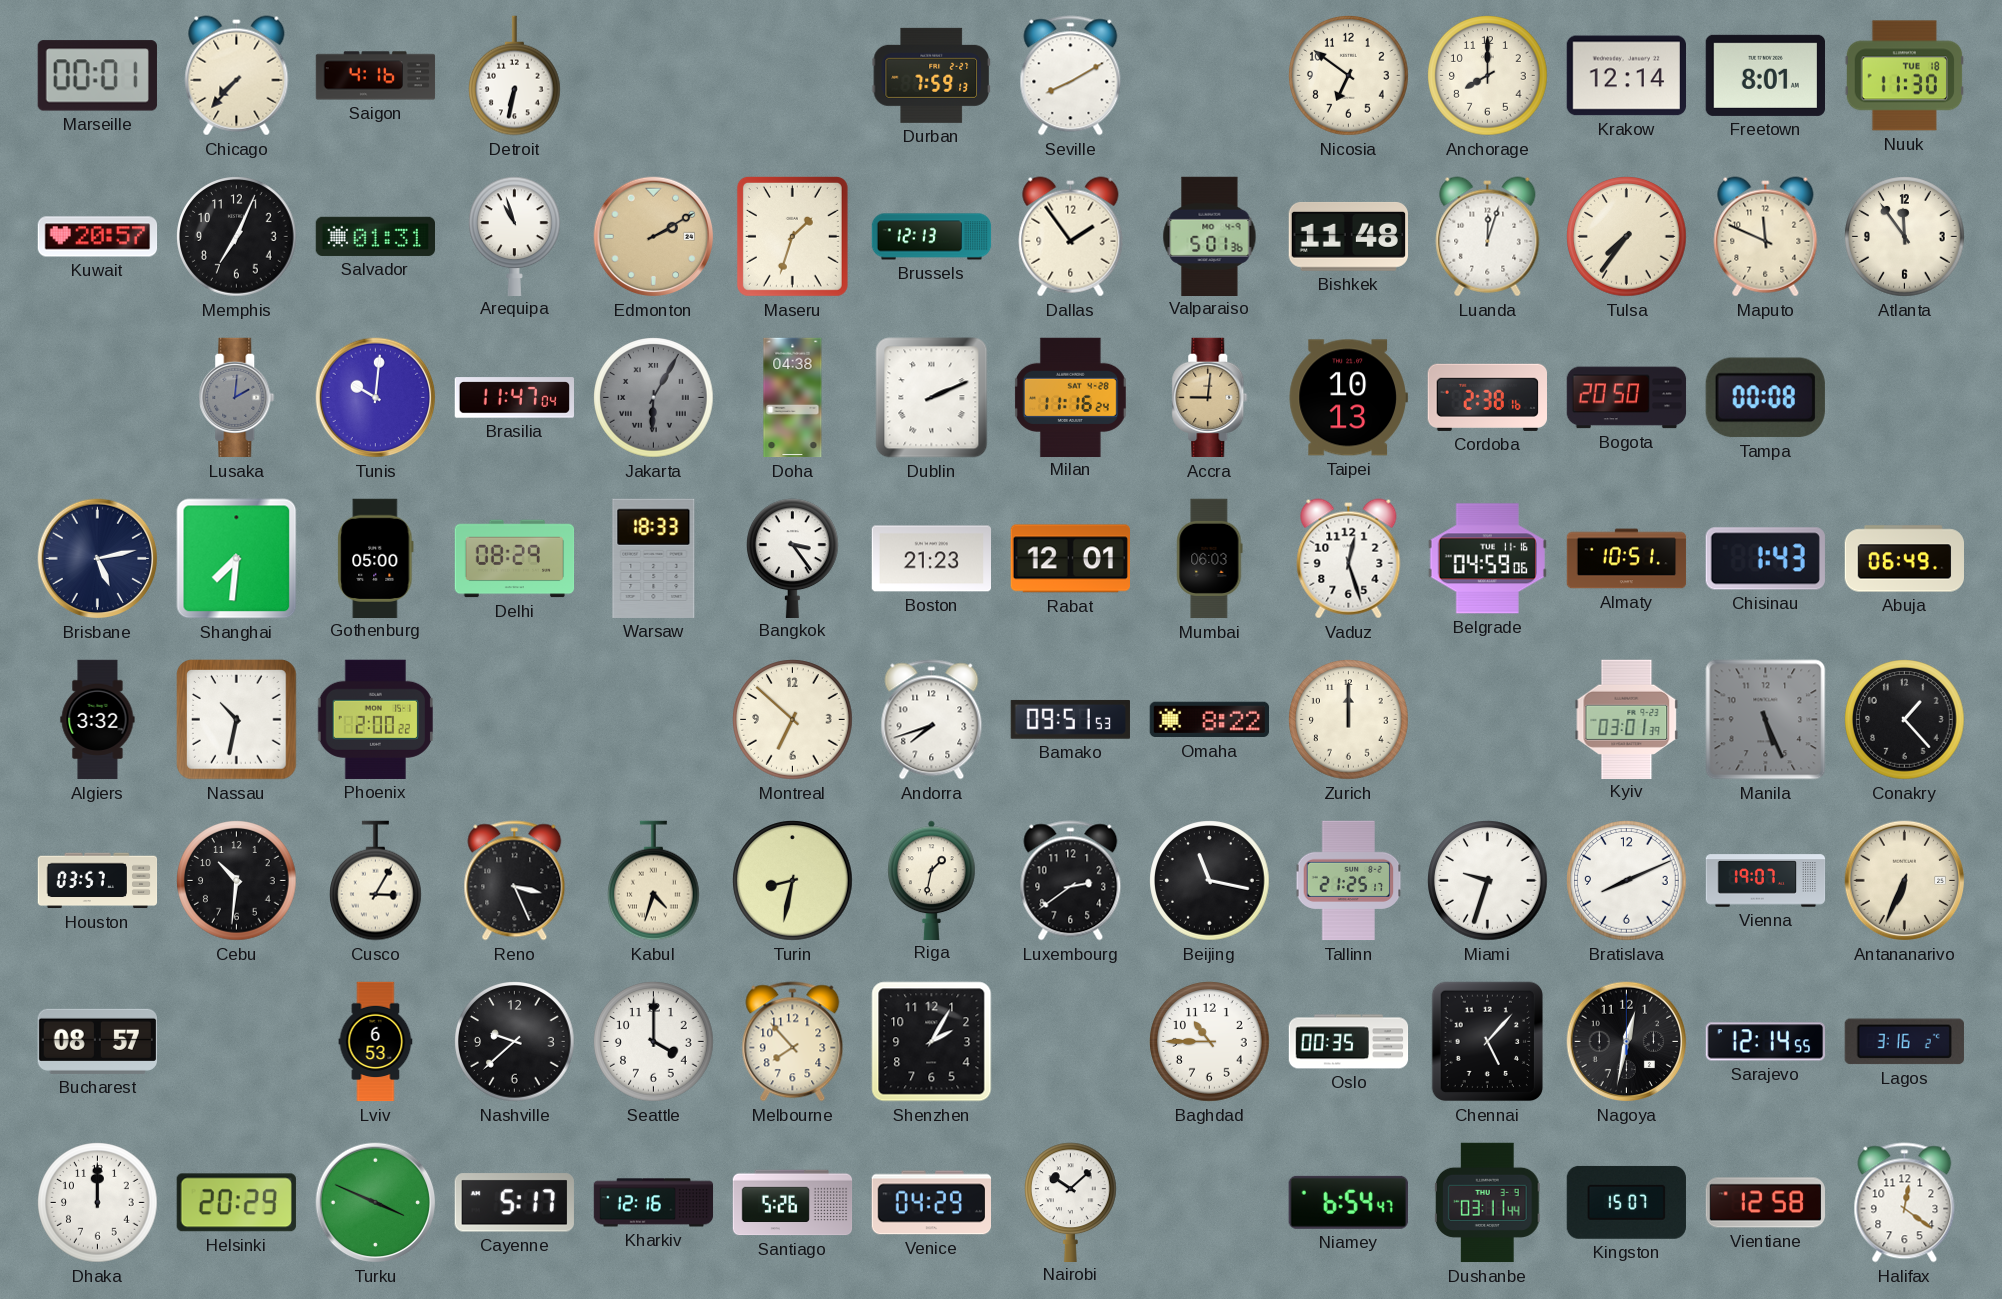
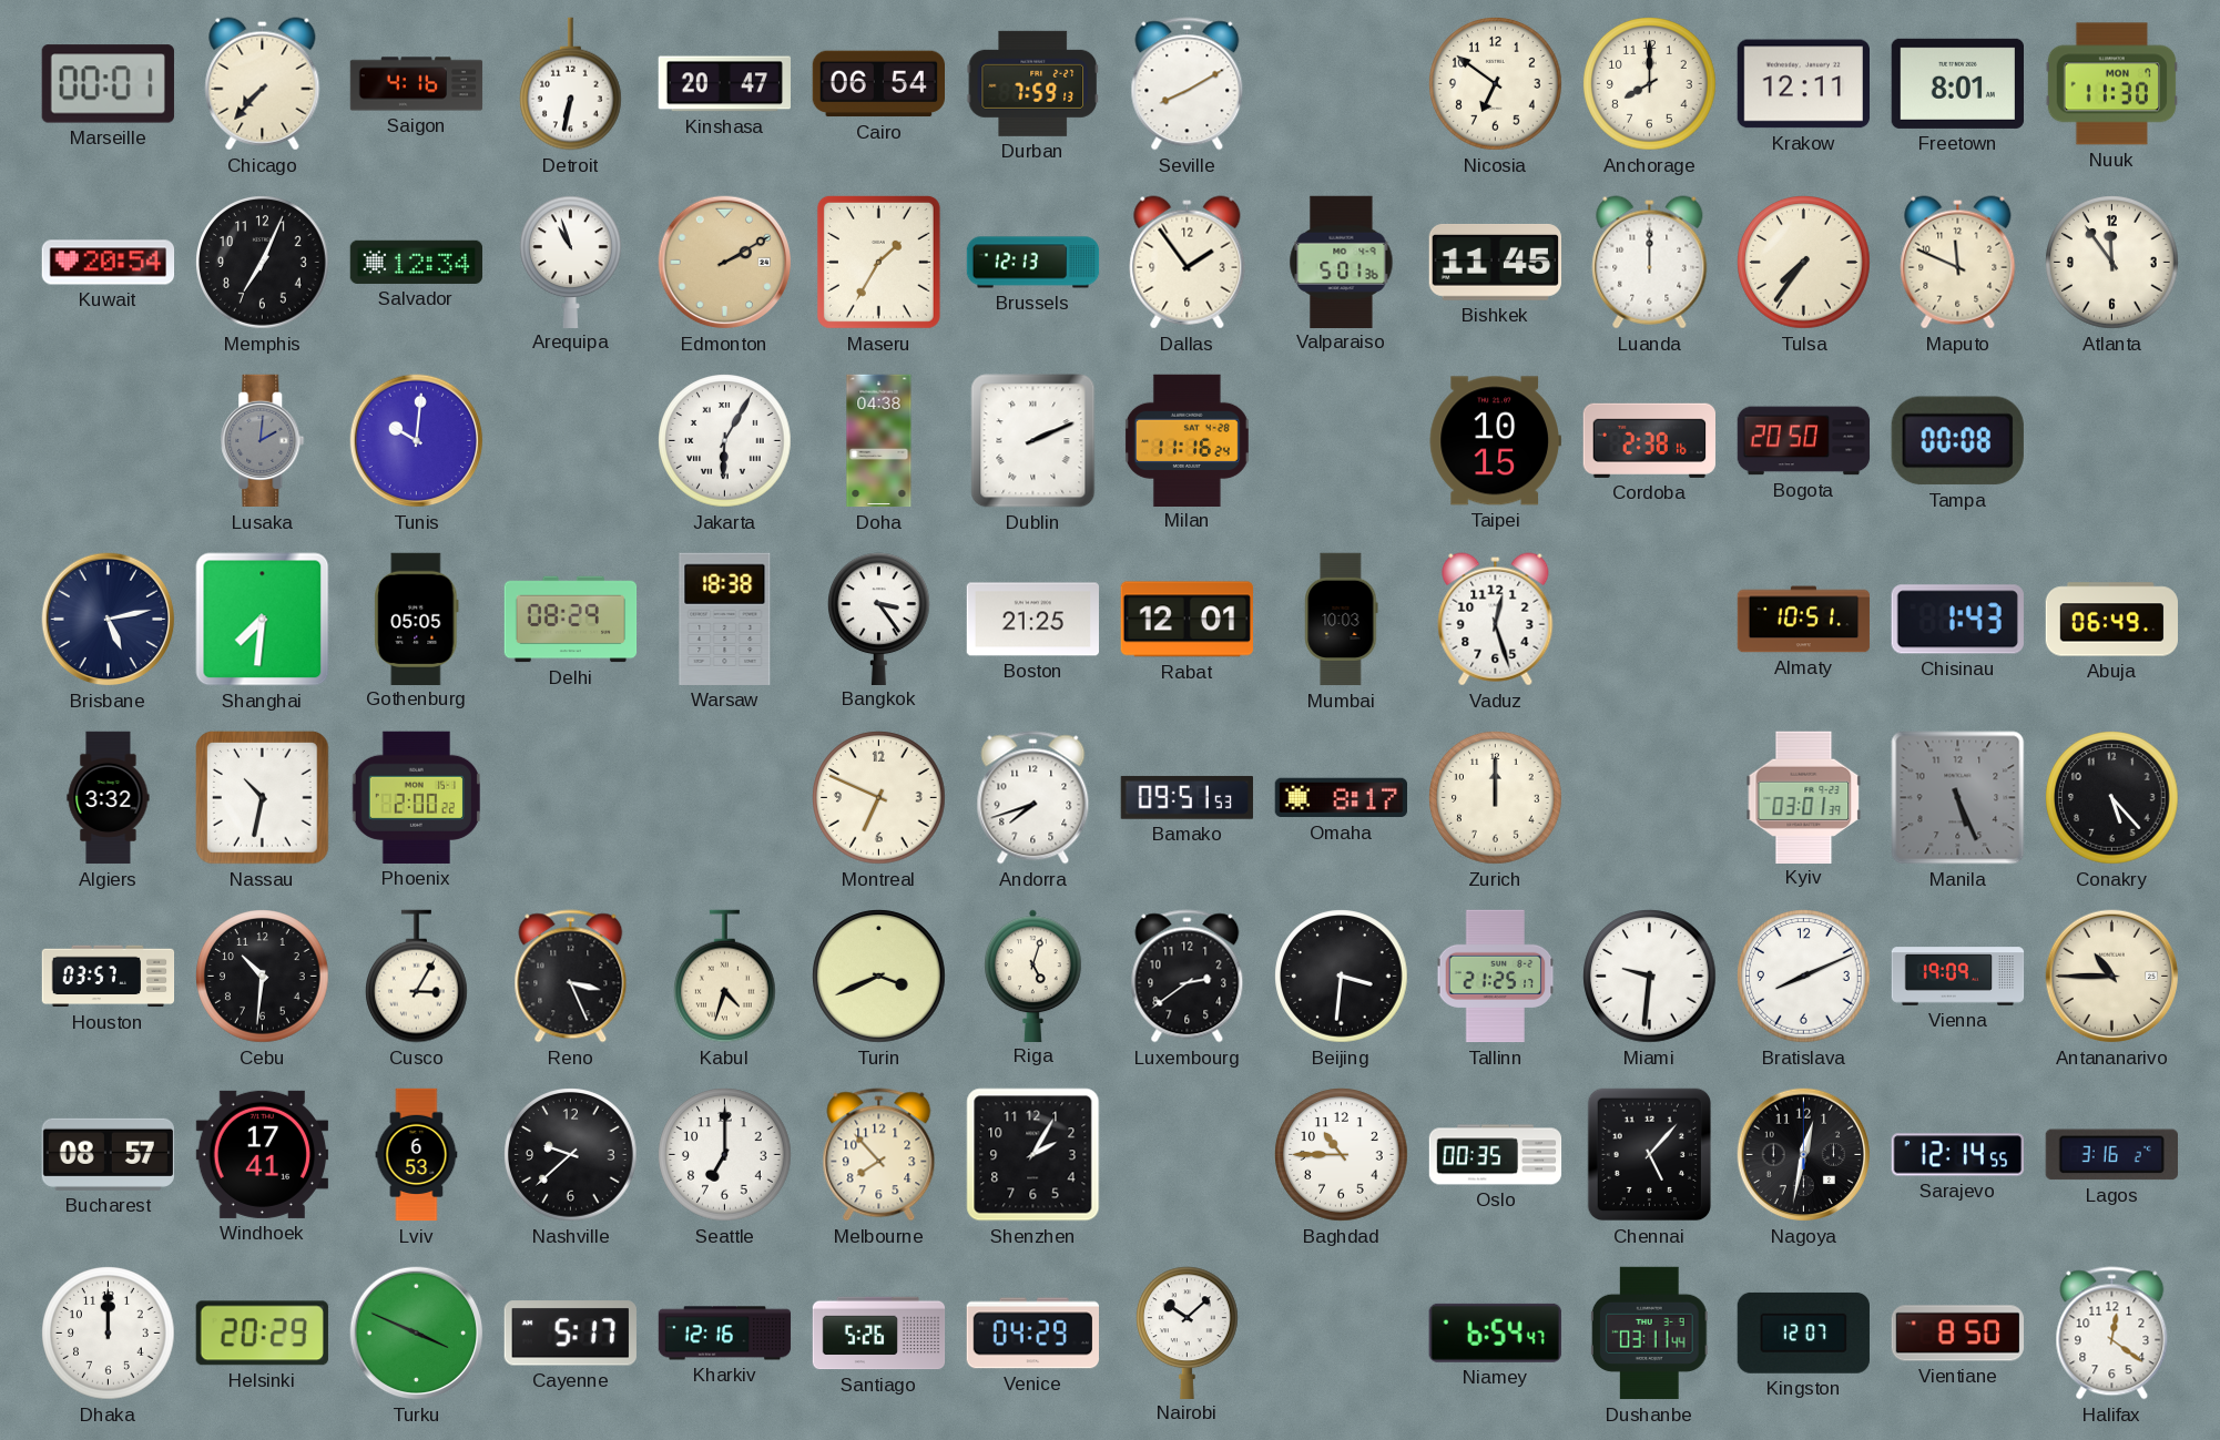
Kinshasa: none -> 20:47
Cairo: none -> 06:54
Krakow: 12:14 -> 12:11
Nuuk date: TUE 18 -> MON 7
Kuwait: 20:57 -> 20:54
Salvador: 01:31 -> 12:34
Maseru: 1:33 -> 1:35
Bishkek: 11:48 -> 11:45
Luanda: 12:03 -> 12:00
Brasilia: 11:47 -> none
Jakarta dial: grey -> white
Accra: 9:01 -> none
Taipei: 10:13 -> 10:15
Gothenburg: 05:00 -> 05:05
Warsaw: 18:33 -> 18:38
Boston: 21:23 -> 21:25
Mumbai: 06:03 -> 10:03
Belgrade: 04:59 -> none
Montreal: 6:52 -> 6:49
Omaha: 8:22 -> 8:17
Conakry: 1:23 -> 5:23
Turin: 8:32 -> 3:41
Riga: 1:32 -> 5:03
Beijing: 11:17 -> 3:31
Miami: 9:33 -> 9:31
Vienna: 19:07 -> 19:09
Antananarivo: 6:34 -> 10:45
Windhoek: none -> 17:41
Seattle: 4:00 -> 7:00
Kingston: 15:07 -> 12:07
Vientiane: 12:58 -> 8:50
